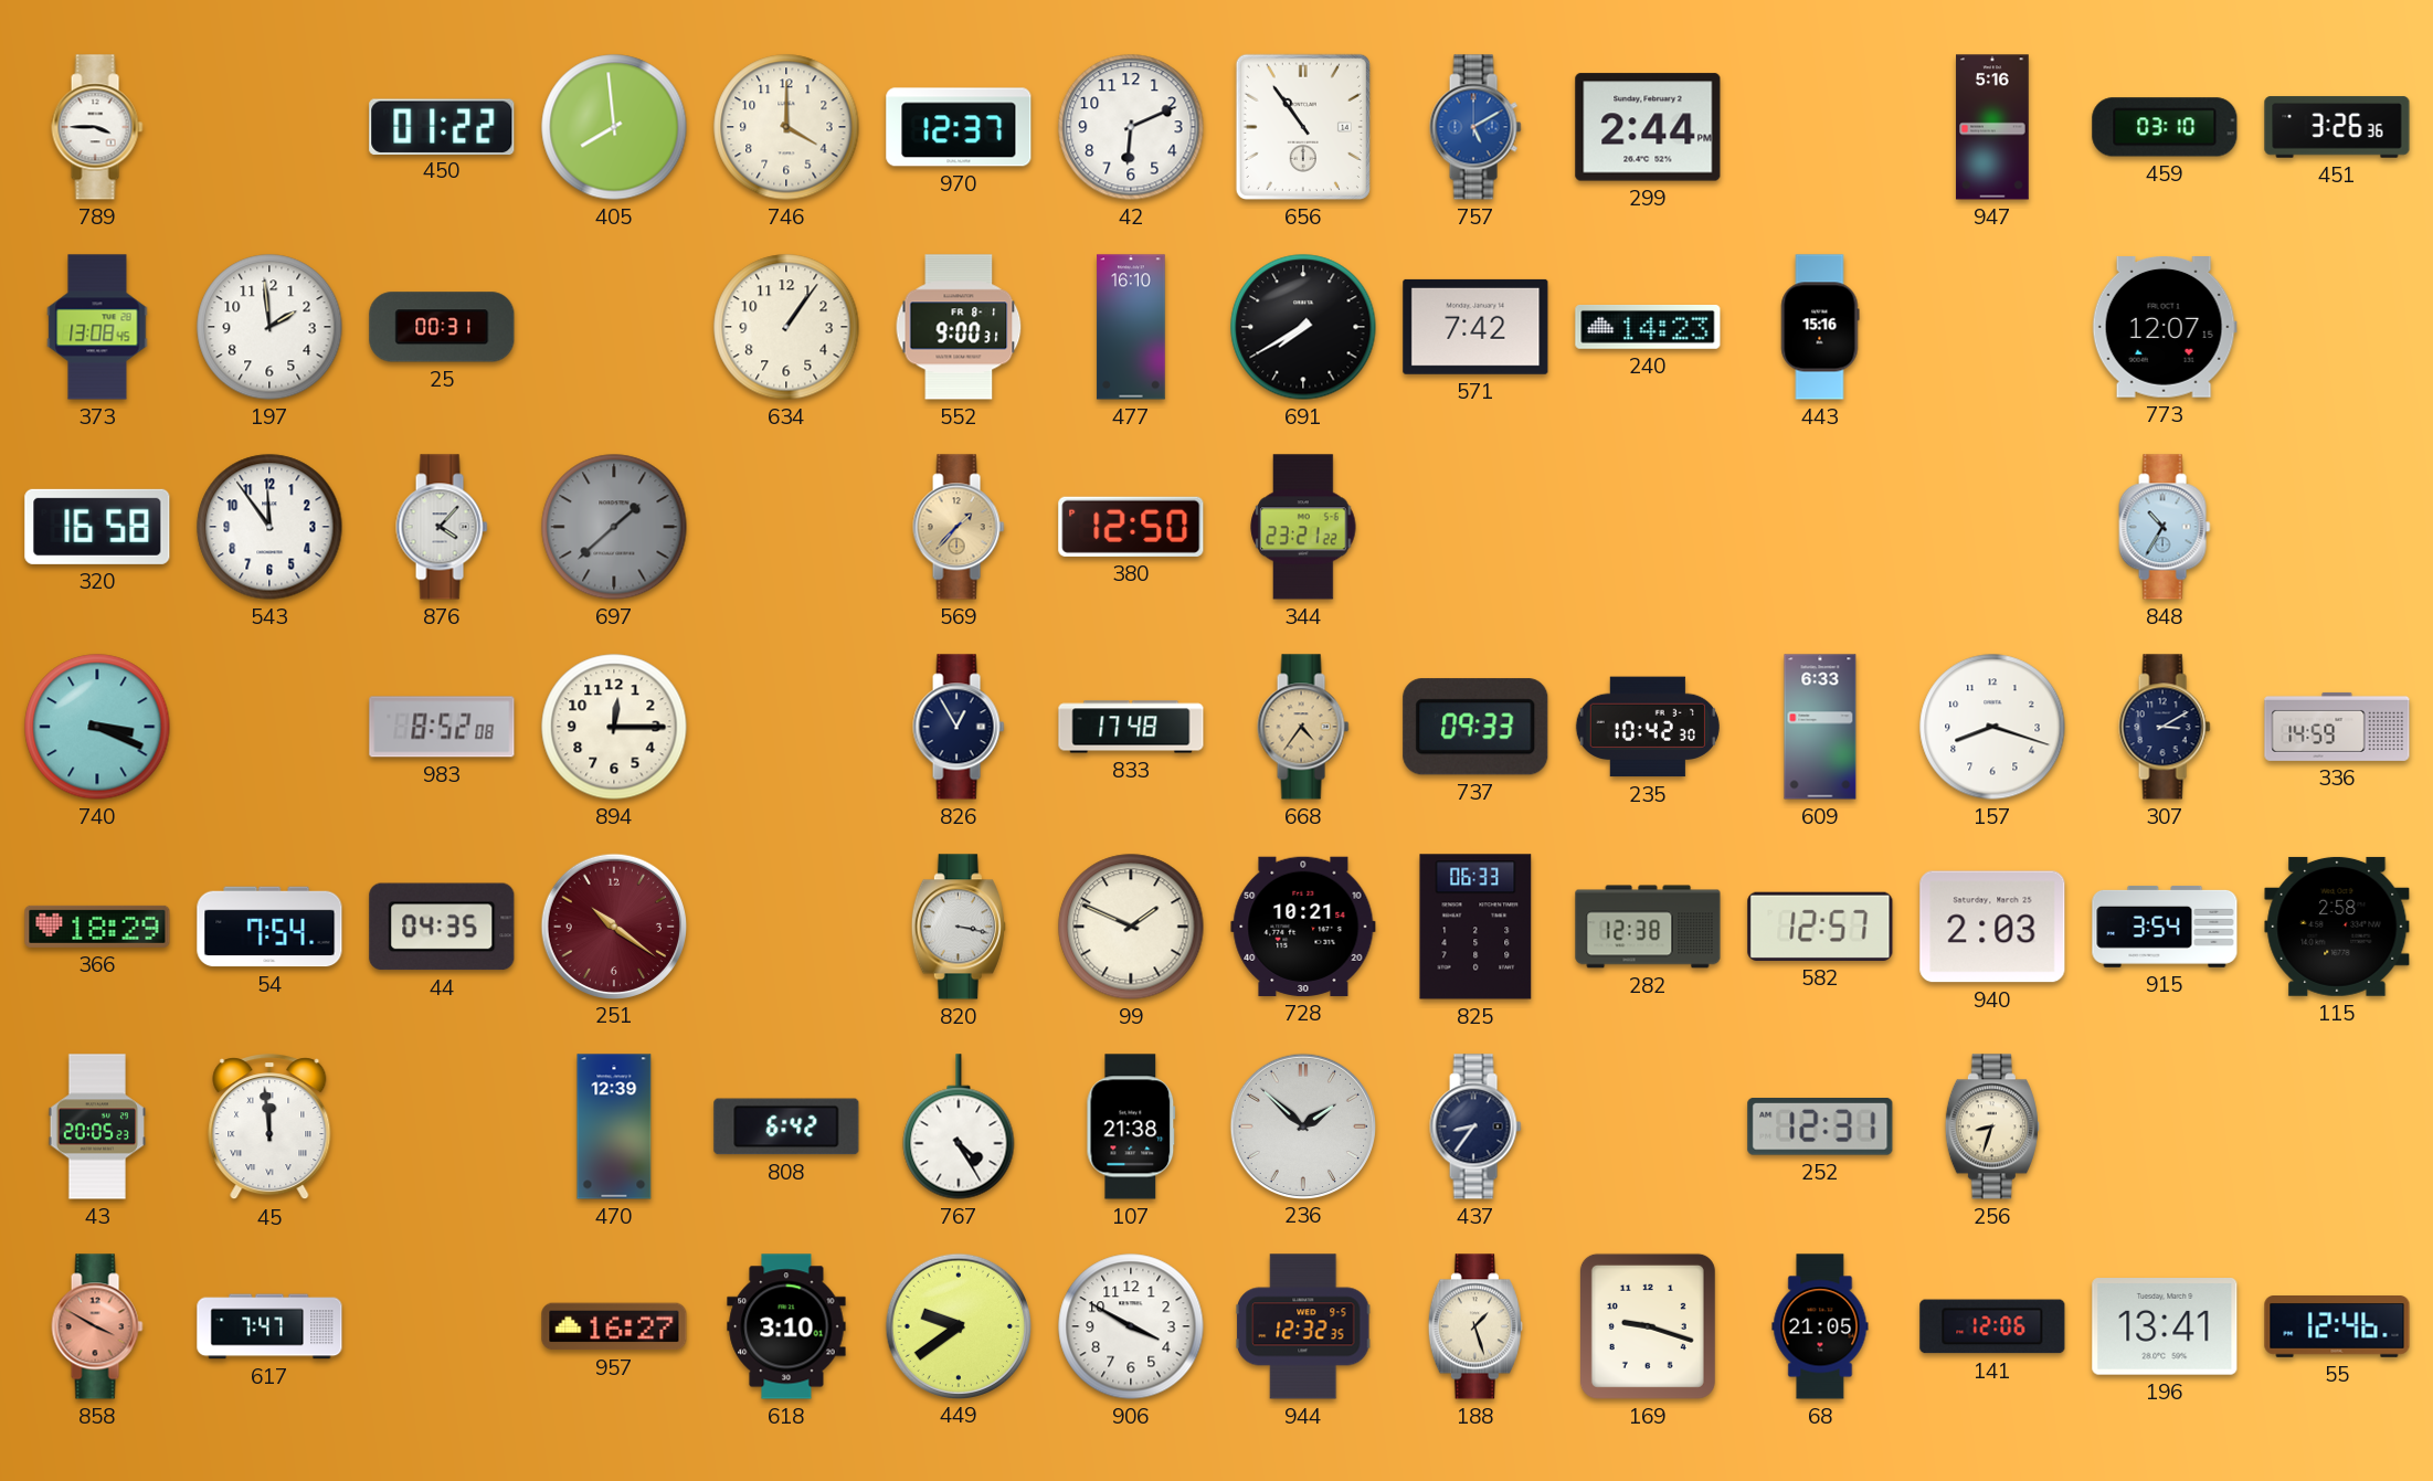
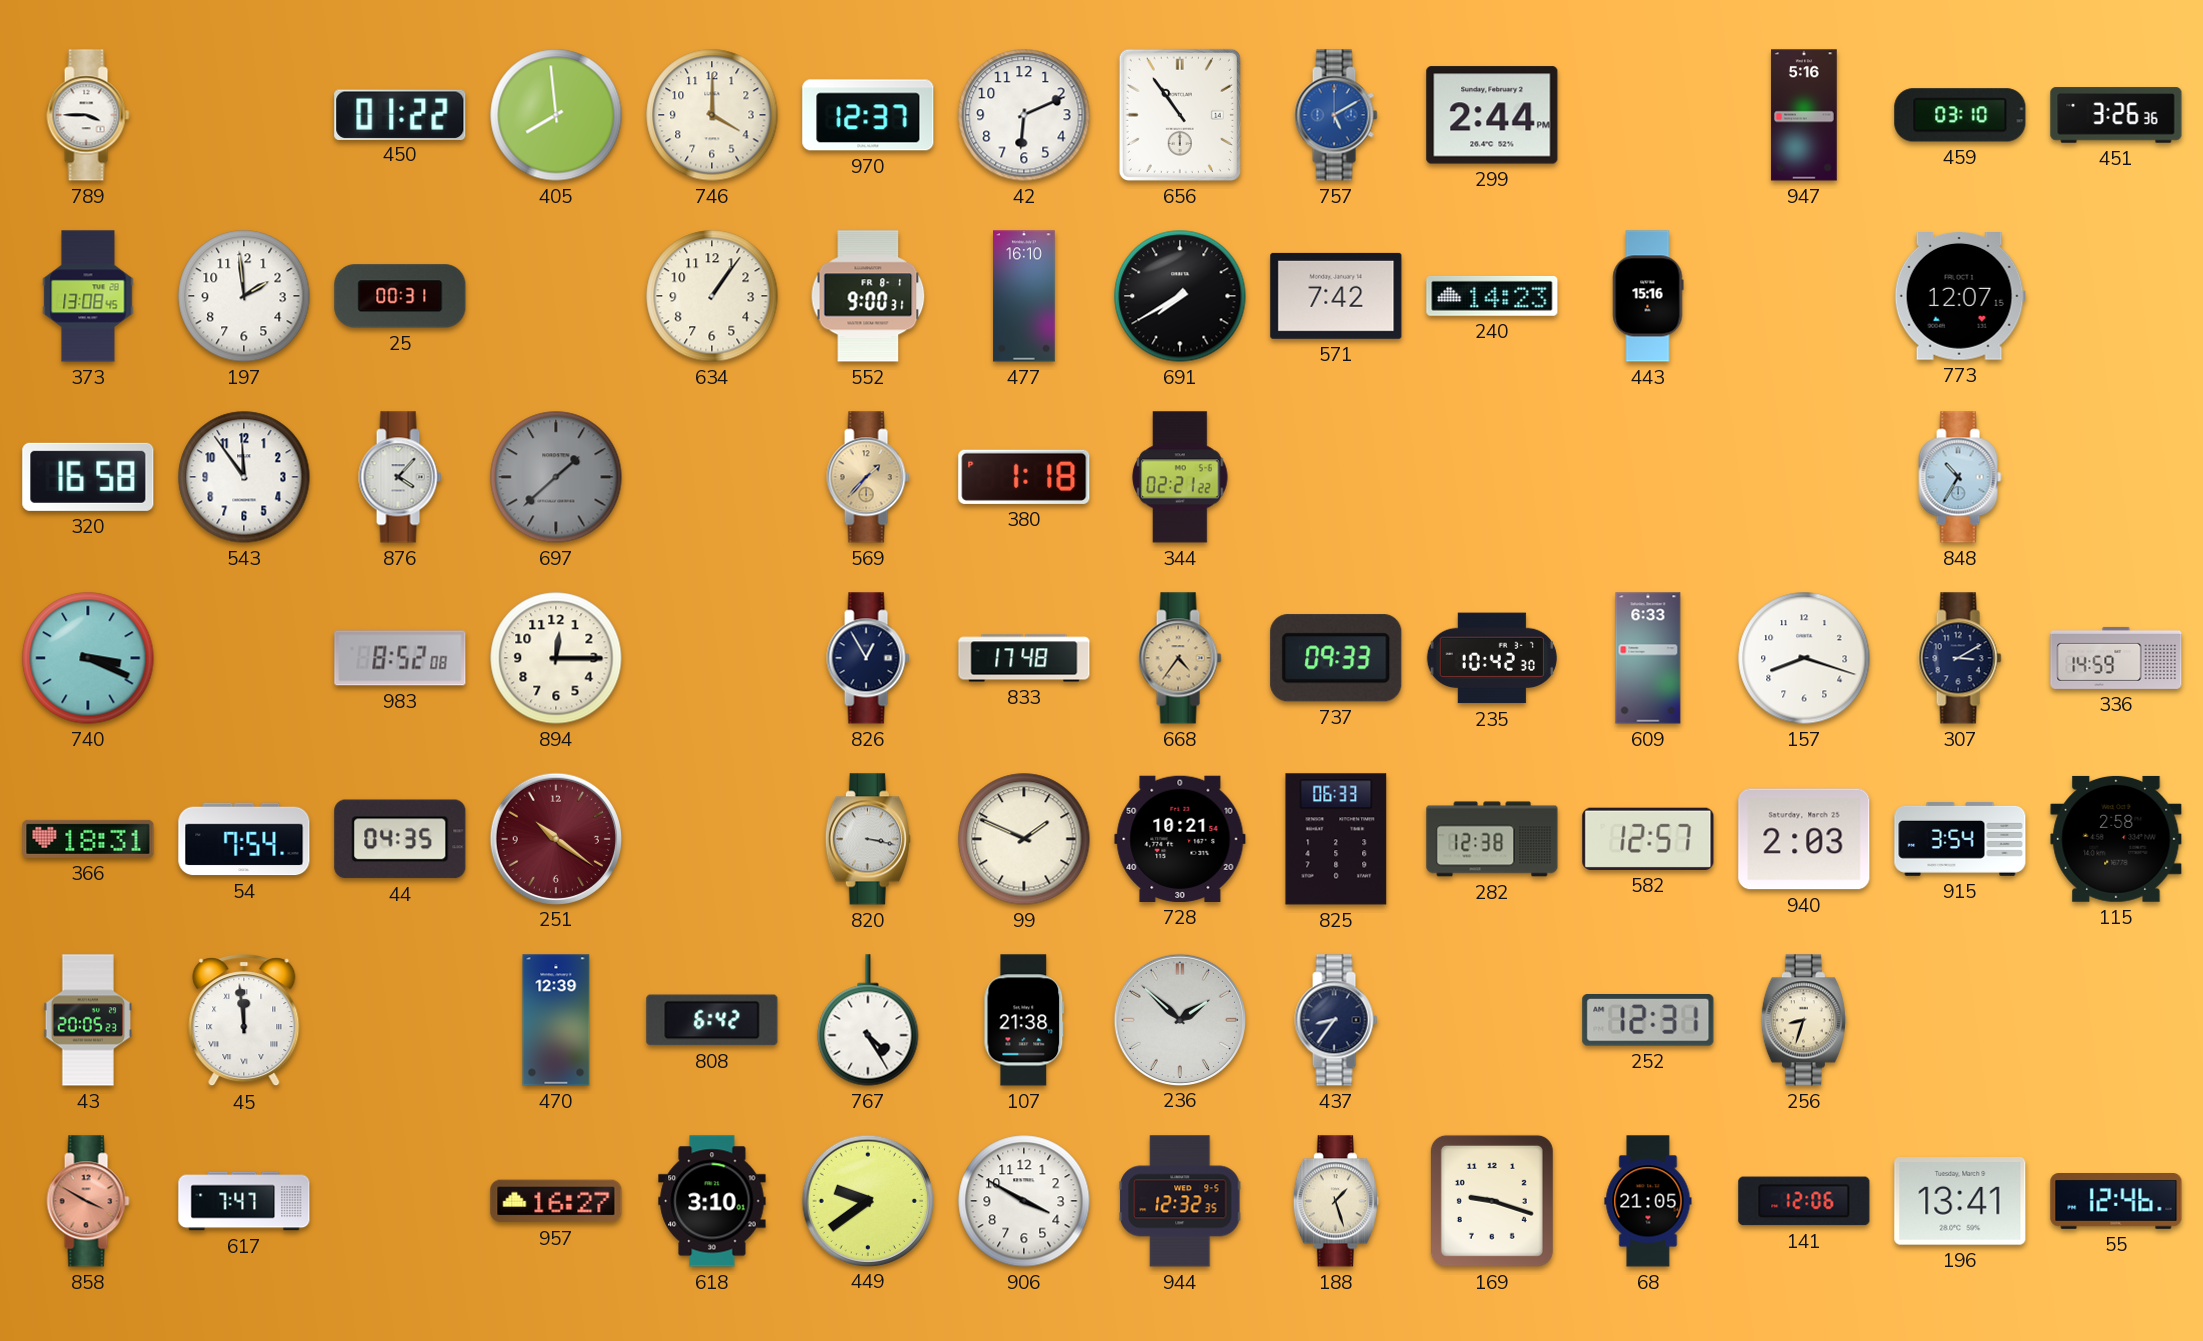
380: 12:50 -> 1:18
344: 23:21 -> 02:21
366: 18:29 -> 18:31
